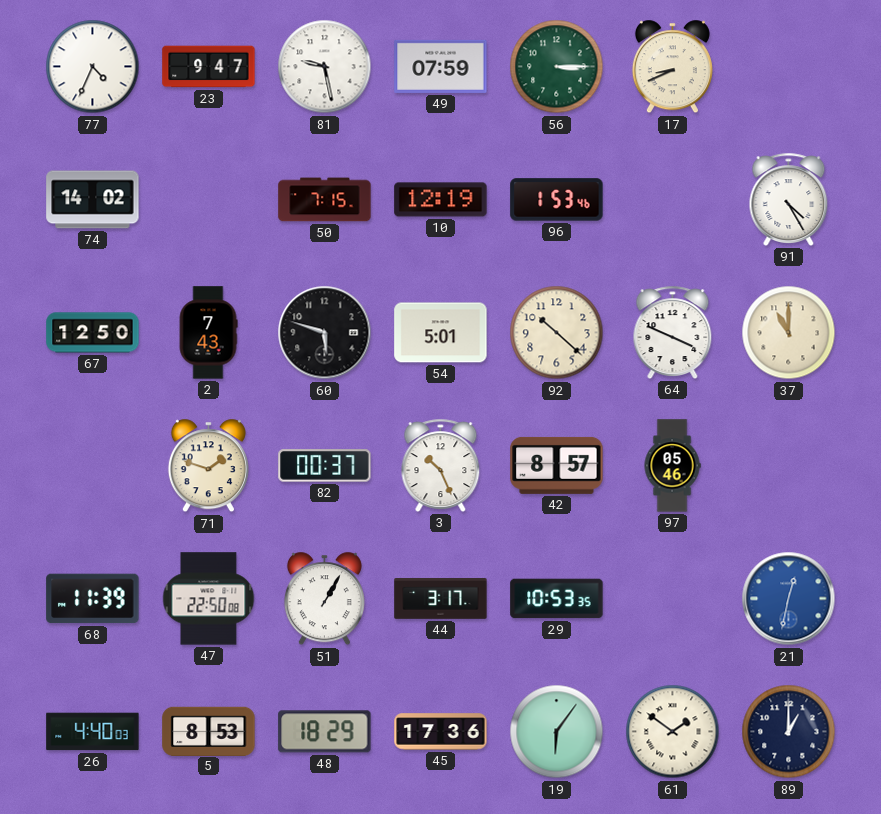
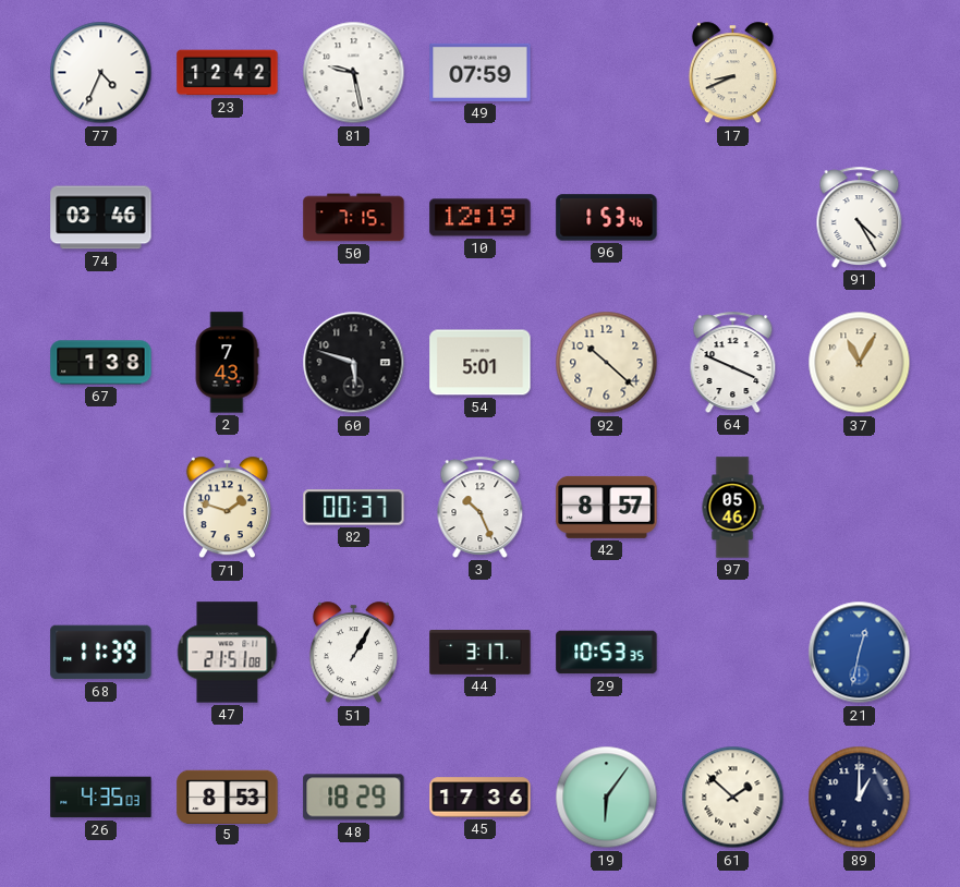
23: 9:47 -> 12:42
56: 3:15 -> none
74: 14:02 -> 03:46
67: 12:50 -> 1:38
37: 11:00 -> 11:05
47: 22:50 -> 21:51
26: 4:40 -> 4:35
61: 1:51 -> 1:52
